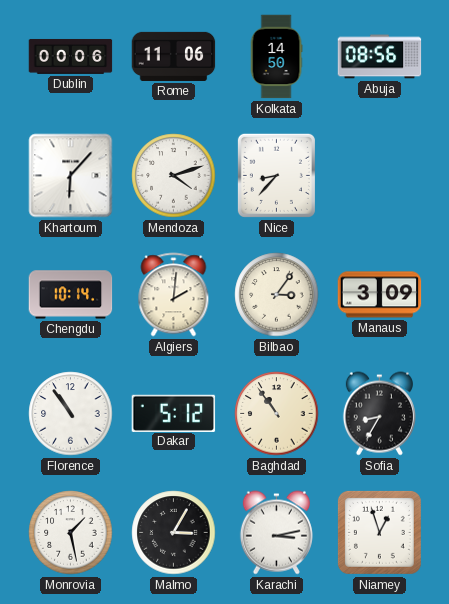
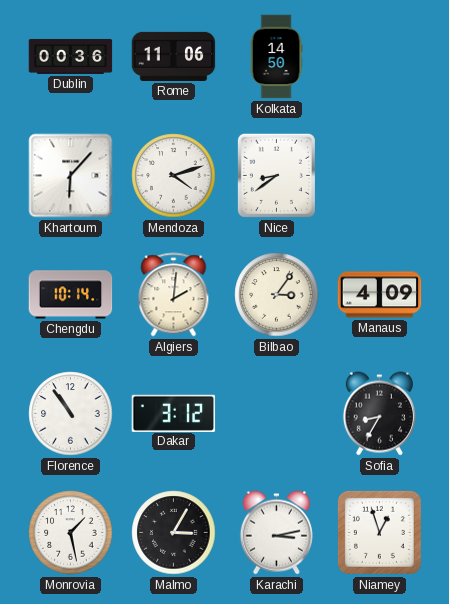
Dublin: 00:06 -> 00:36
Abuja: 08:56 -> none
Nice: 8:37 -> 8:39
Manaus: 3:09 -> 4:09
Dakar: 5:12 -> 3:12
Baghdad: 10:54 -> none
